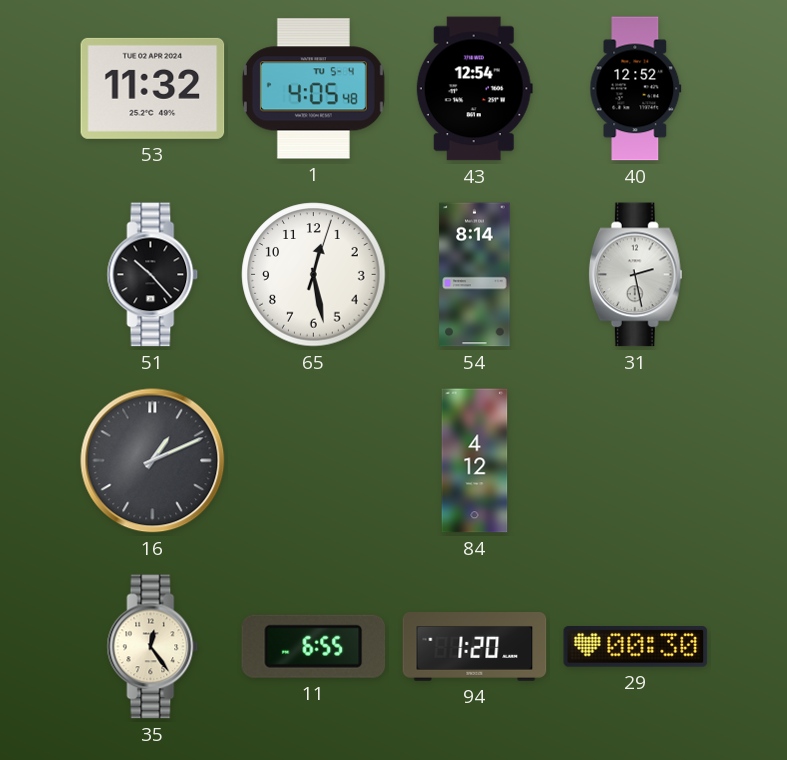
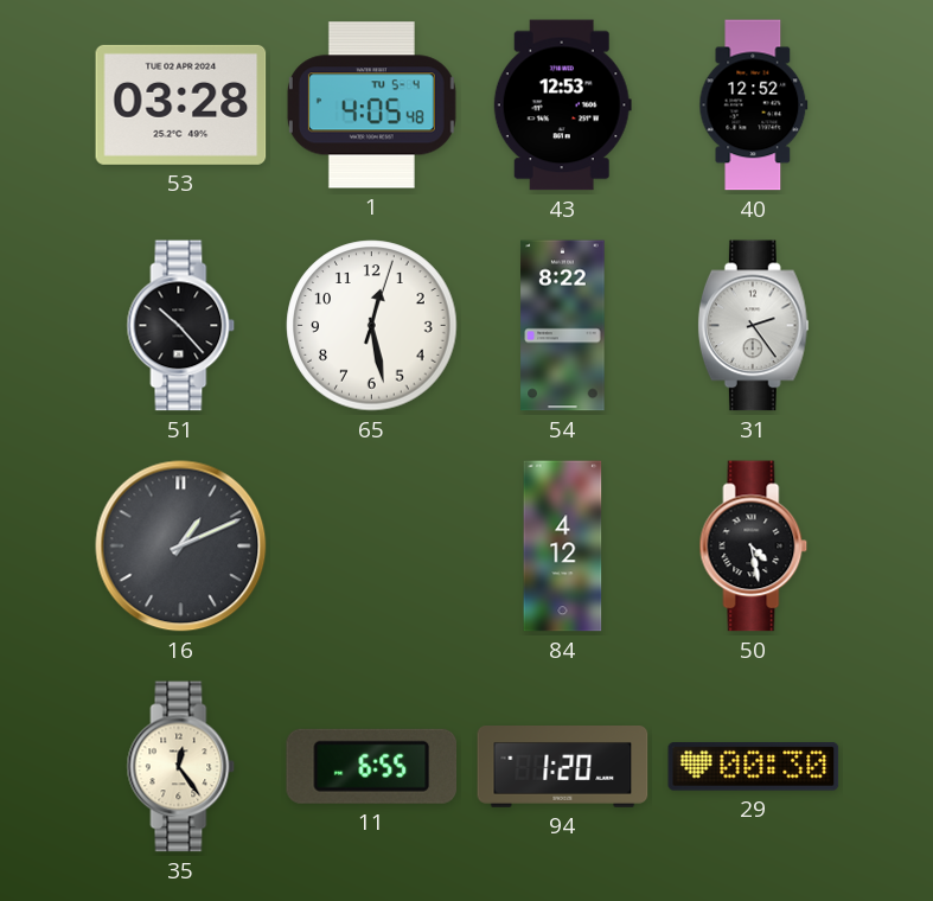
53: 11:32 -> 03:28
43: 12:54 -> 12:53
54: 8:14 -> 8:22
31: 2:28 -> 2:24
50: none -> 4:28
